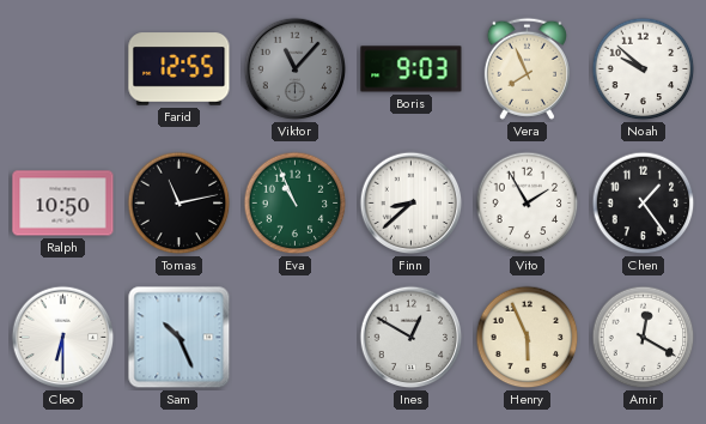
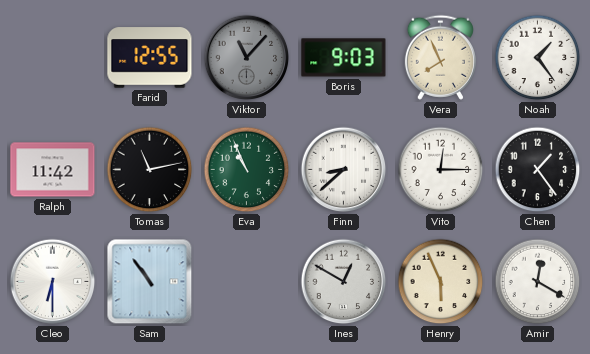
Noah: 9:52 -> 1:24
Ralph: 10:50 -> 11:42
Vito: 1:55 -> 12:15
Sam: 10:26 -> 10:54
